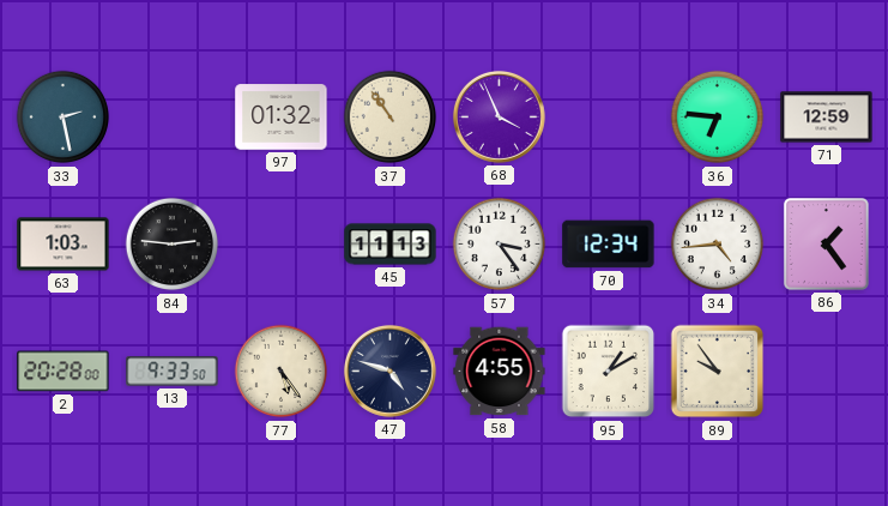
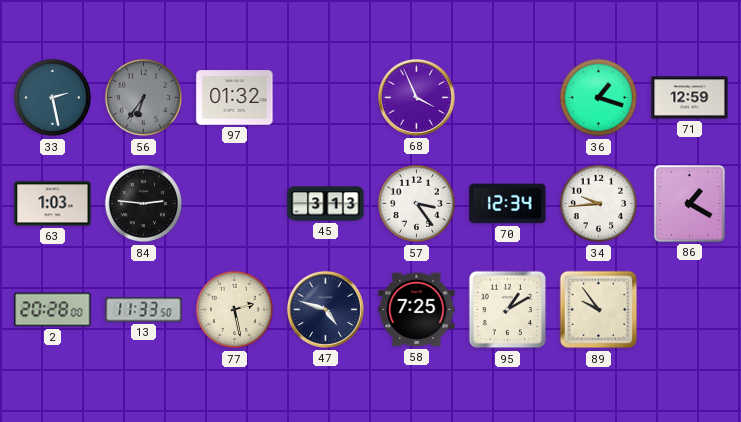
56: none -> 6:36
37: 10:54 -> none
36: 6:46 -> 1:18
45: 11:13 -> 3:13
34: 4:44 -> 9:44
86: 1:24 -> 1:20
13: 9:33 -> 11:33
77: 5:24 -> 2:28
58: 4:55 -> 7:25
